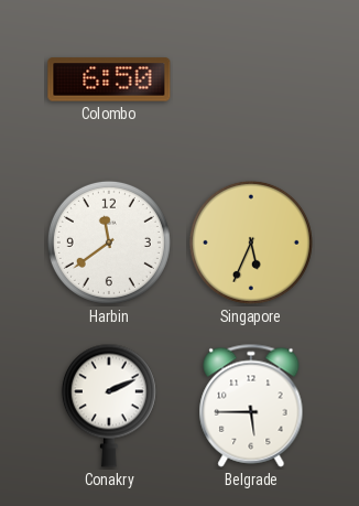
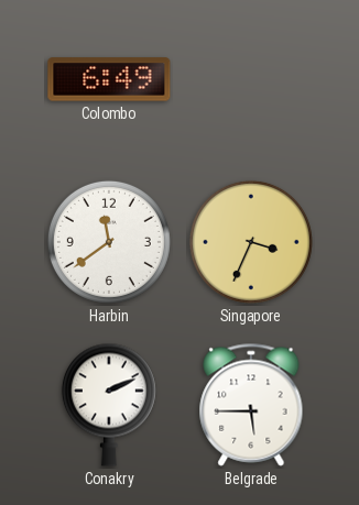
Colombo: 6:50 -> 6:49
Singapore: 5:34 -> 3:34
